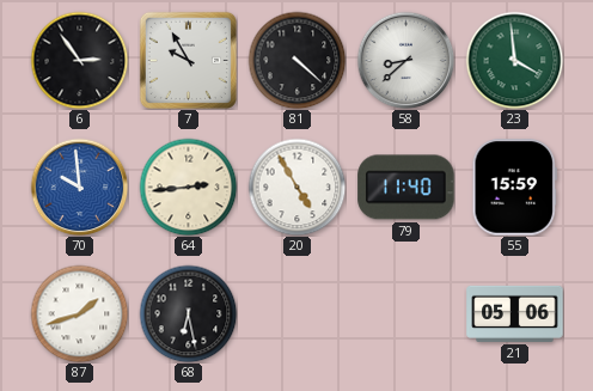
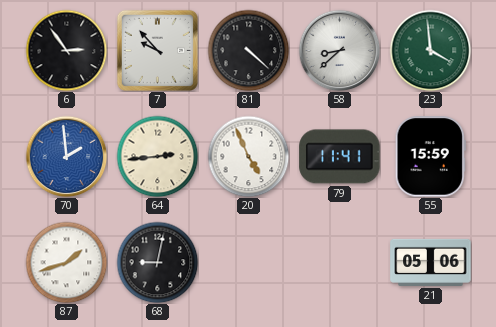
7: 9:55 -> 9:53
70: 9:59 -> 1:59
20: 4:55 -> 4:56
79: 11:40 -> 11:41
68: 6:28 -> 9:02
